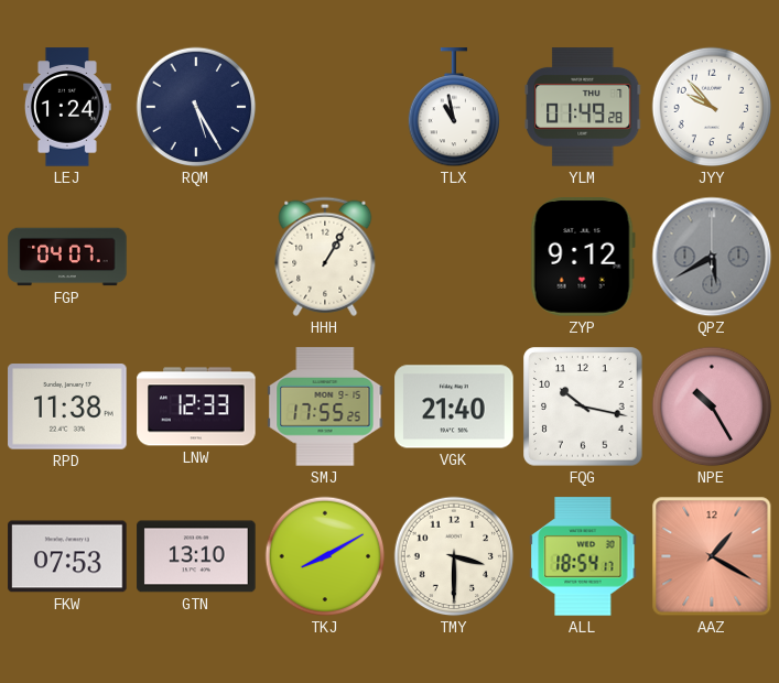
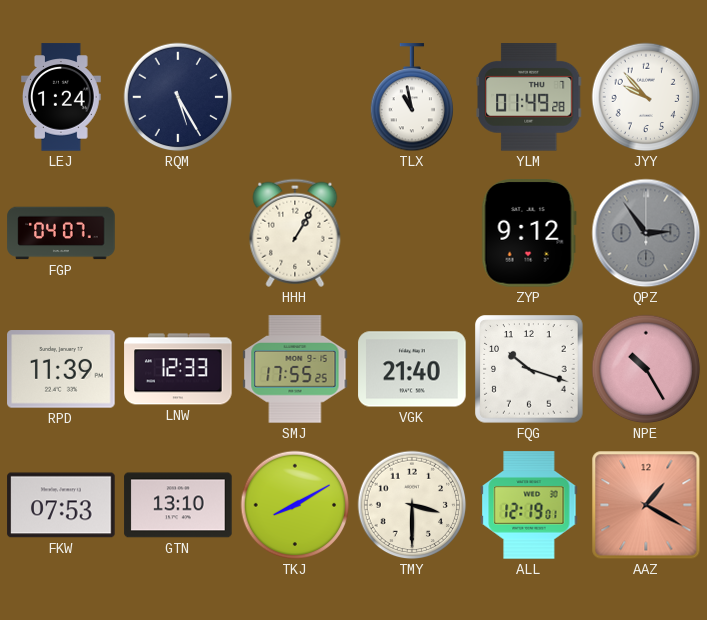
QPZ: 5:40 -> 2:54
RPD: 11:38 -> 11:39
FQG: 10:17 -> 10:18
ALL: 18:54 -> 12:19
